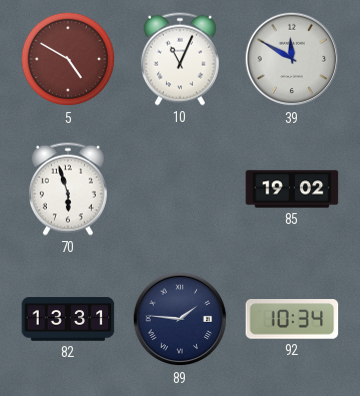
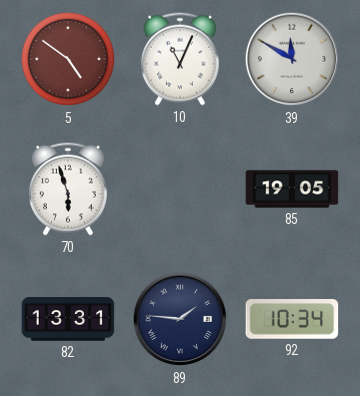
5: 4:50 -> 4:51
85: 19:02 -> 19:05
